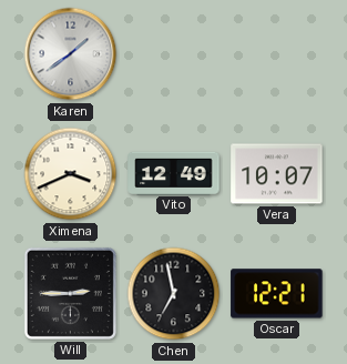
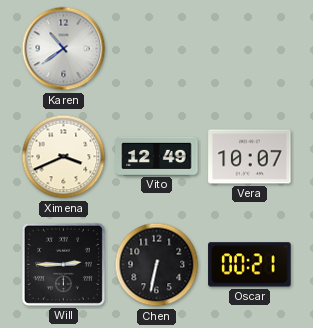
Karen: 1:39 -> 10:39
Chen: 6:58 -> 6:32
Oscar: 12:21 -> 00:21
